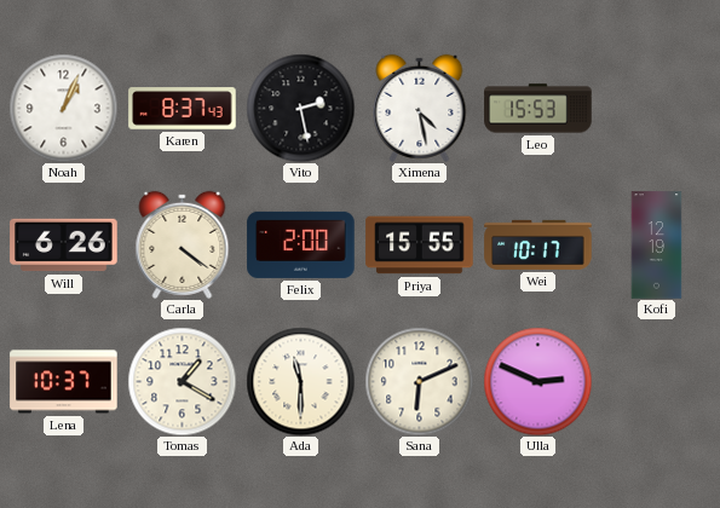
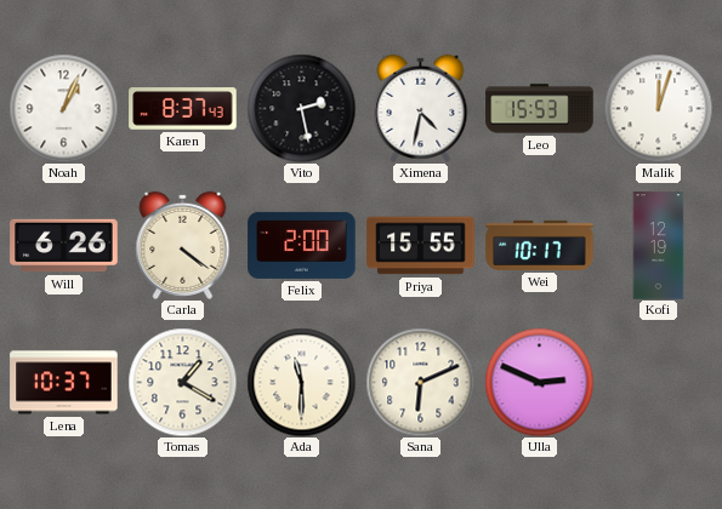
Ximena: 4:28 -> 4:32
Malik: none -> 12:03
